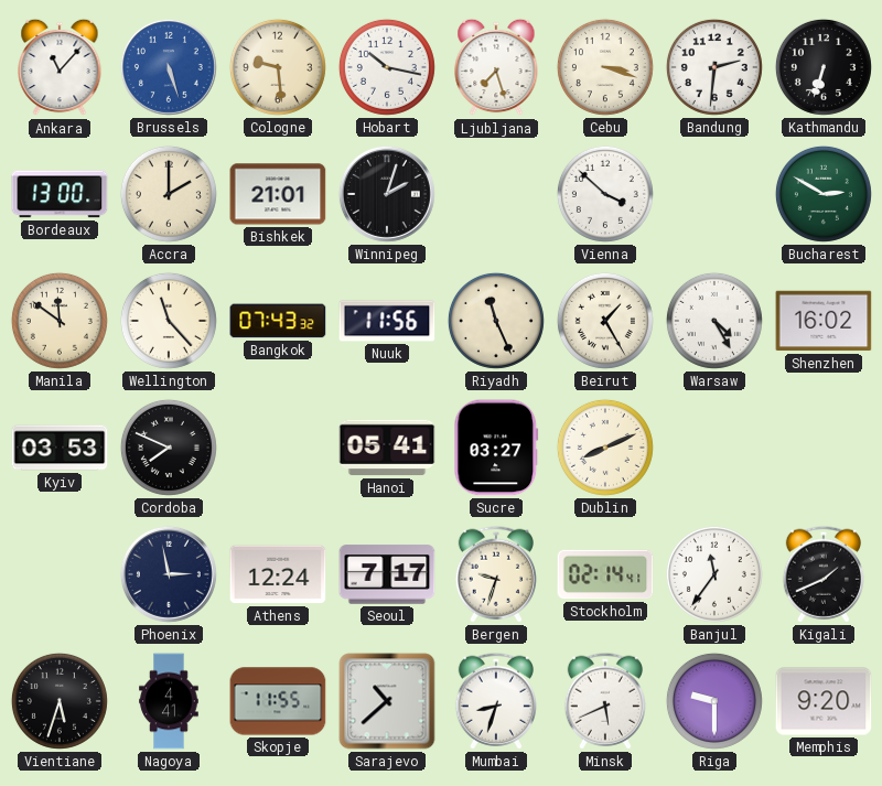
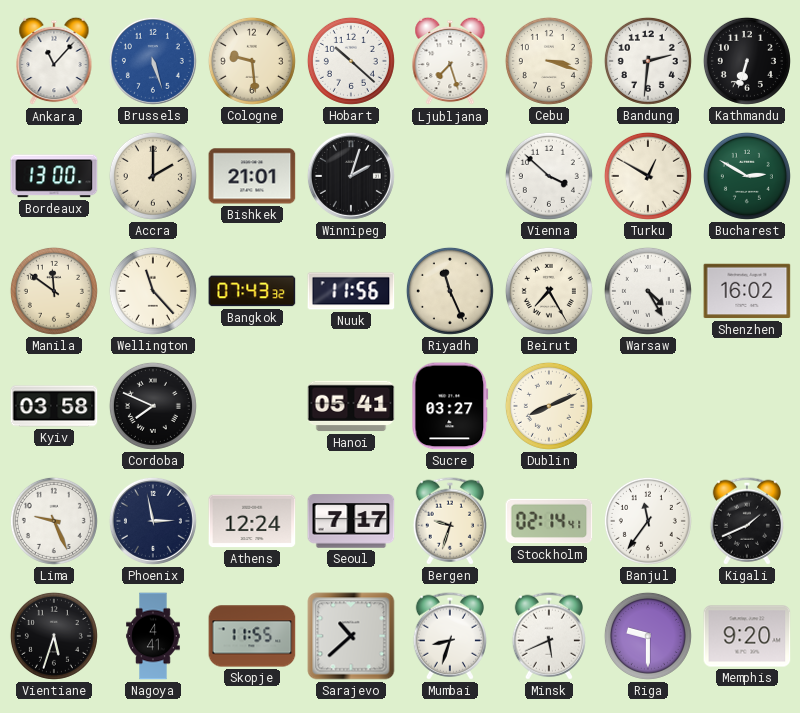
Hobart: 10:17 -> 10:22
Turku: none -> 12:50
Beirut: 1:25 -> 7:25
Kyiv: 03:53 -> 03:58
Lima: none -> 9:26
